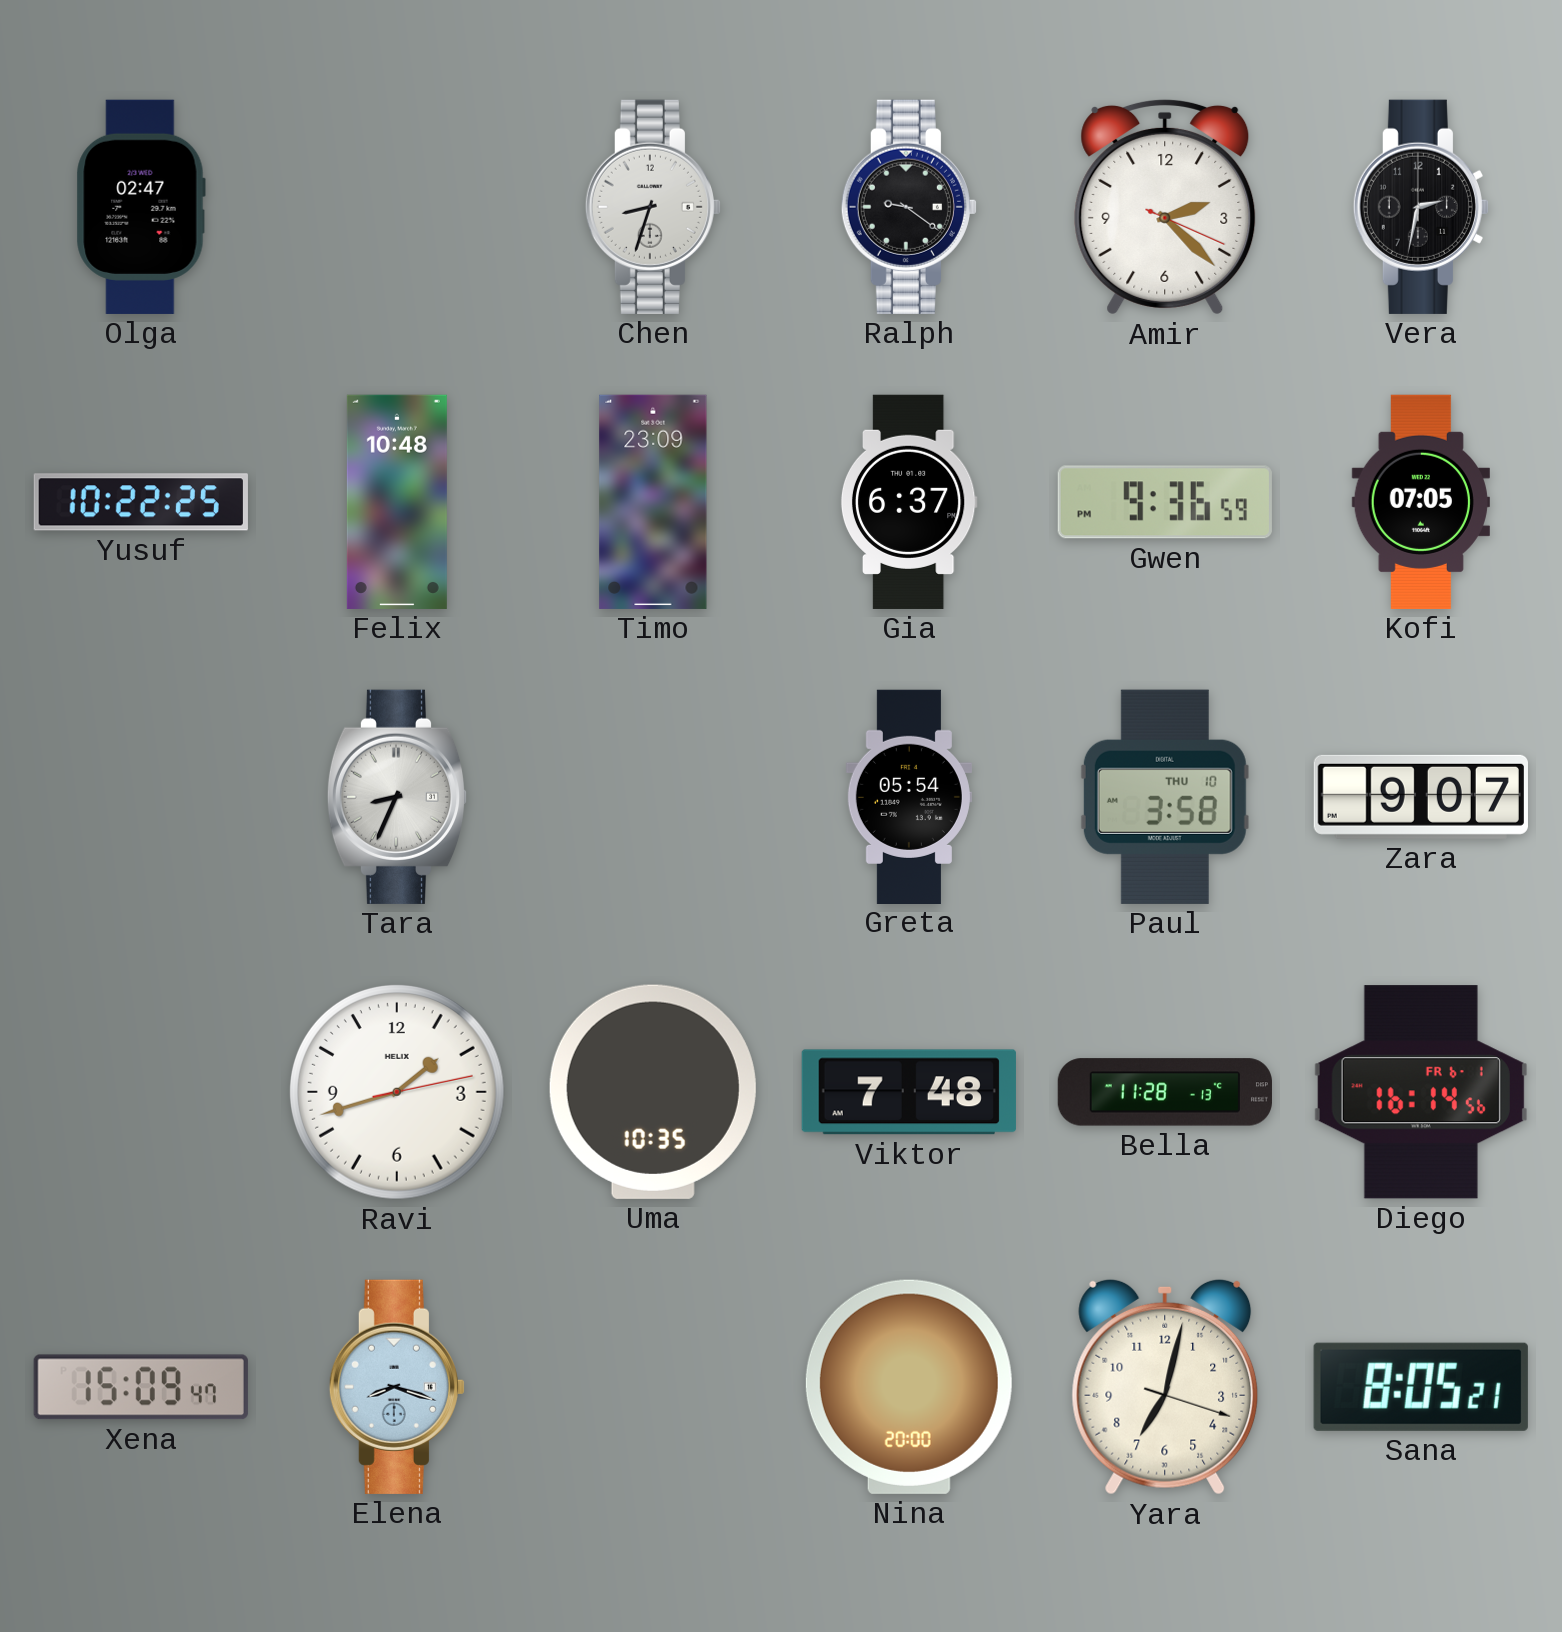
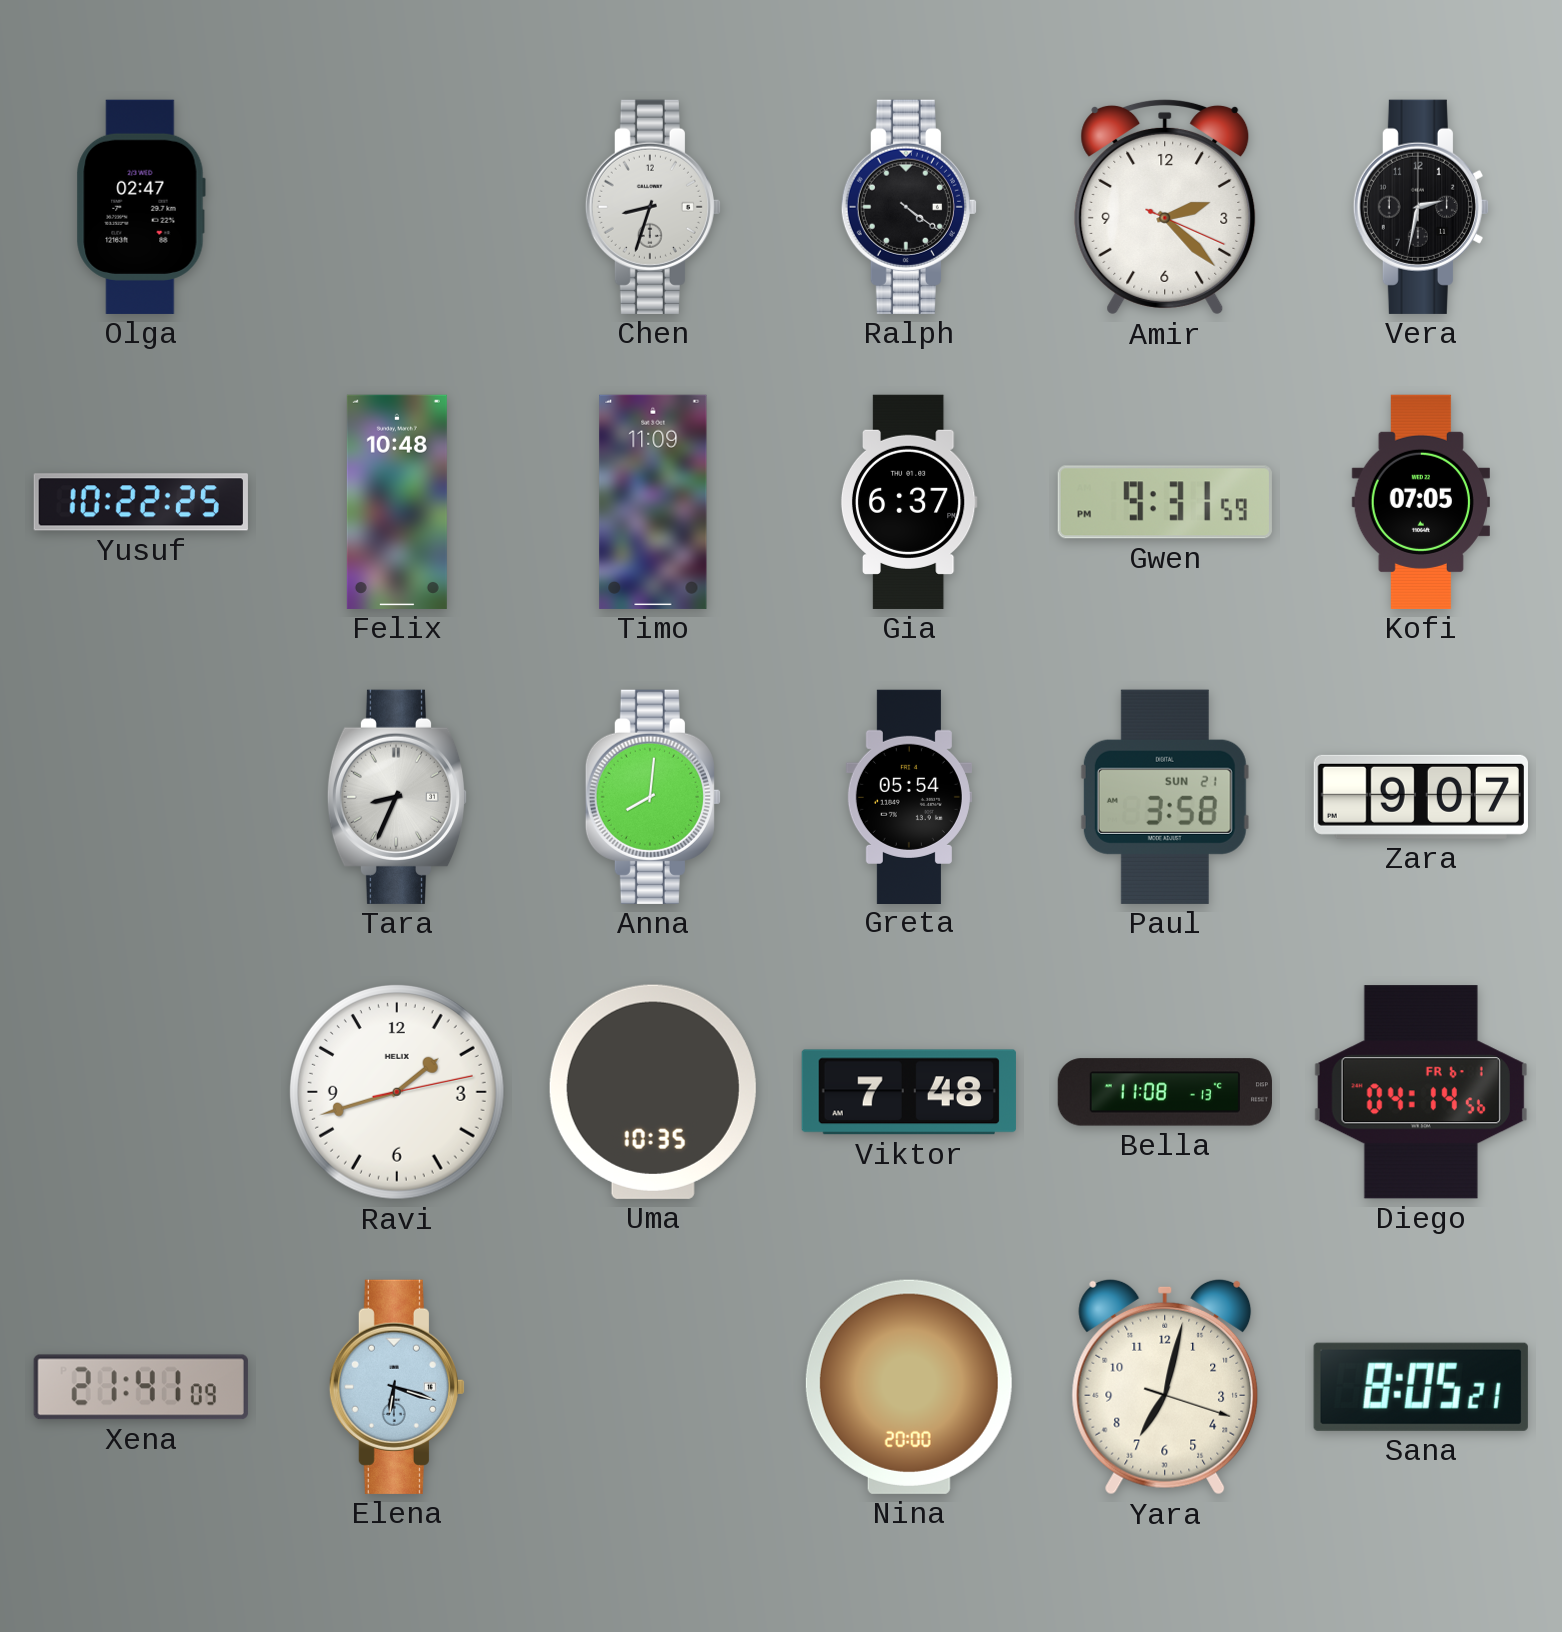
Ralph: 9:21 -> 4:21
Timo: 23:09 -> 11:09
Gwen: 9:36 -> 9:31
Anna: none -> 8:01
Paul date: THU 10 -> SUN 21
Bella: 11:28 -> 11:08
Diego: 16:14 -> 04:14
Xena: 15:09 -> 21:41
Elena: 8:18 -> 6:18
